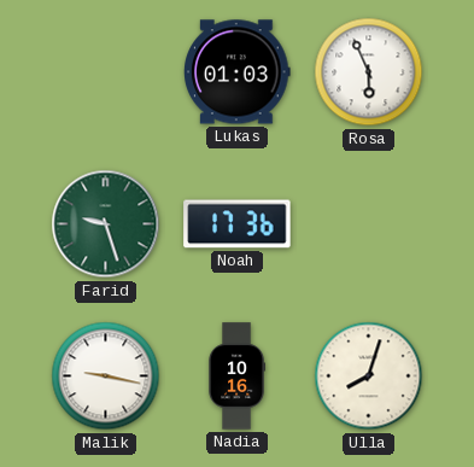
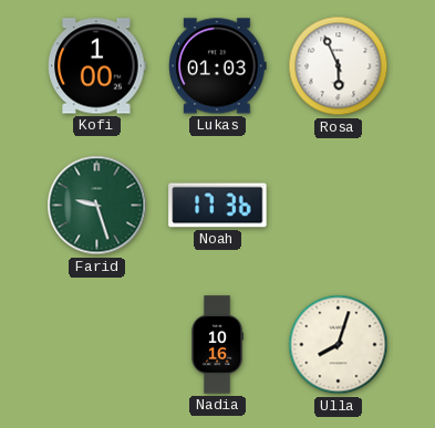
Kofi: none -> 1:00
Malik: 9:17 -> none
